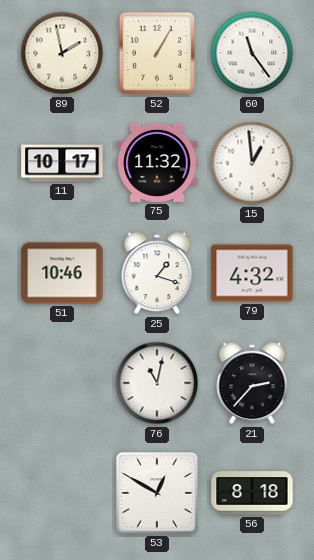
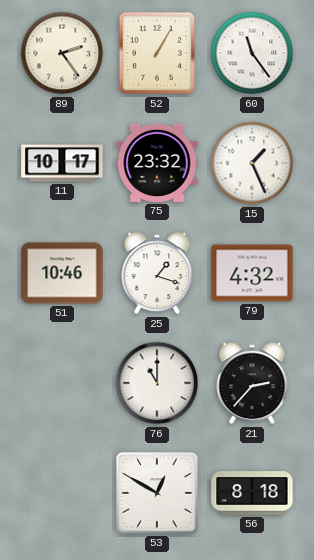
89: 1:58 -> 2:24
75: 11:32 -> 23:32
15: 12:59 -> 1:26
76: 11:02 -> 11:00
